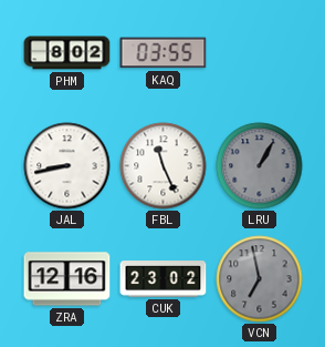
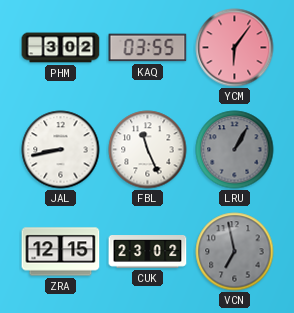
PHM: 8:02 -> 3:02
YCM: none -> 6:06
ZRA: 12:16 -> 12:15
